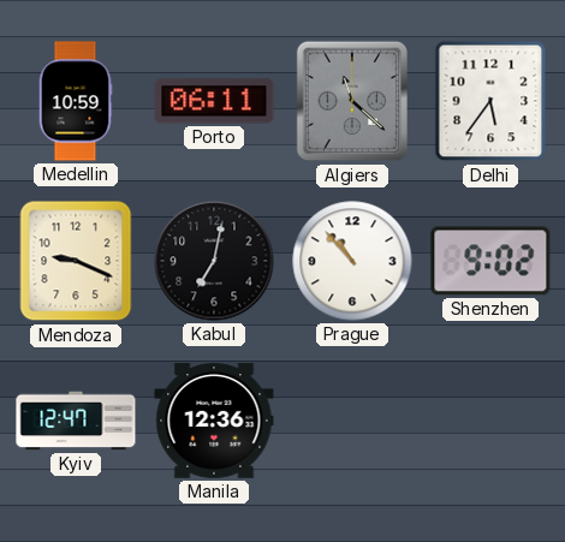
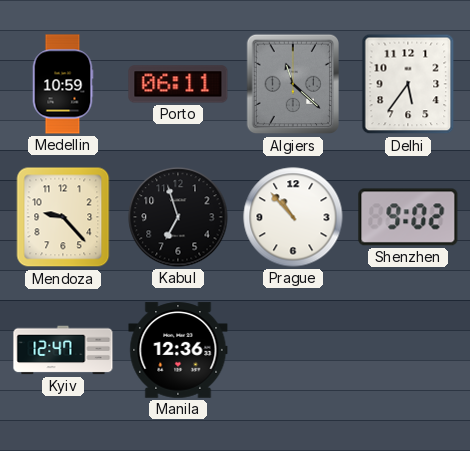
Mendoza: 9:19 -> 9:23
Kabul: 7:02 -> 6:57
